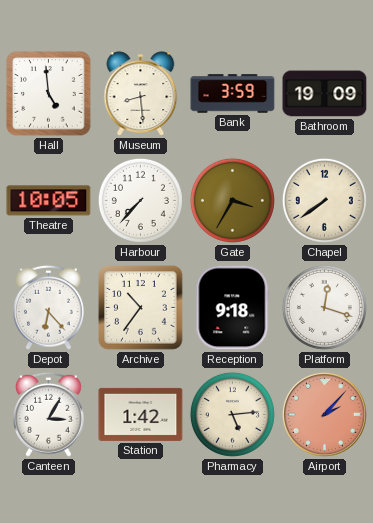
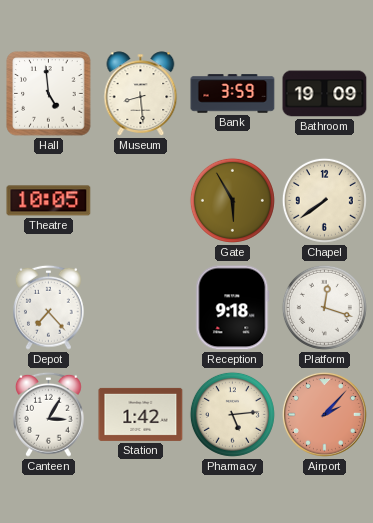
Harbour: 7:37 -> none
Gate: 3:35 -> 5:55
Depot: 6:23 -> 7:23
Archive: 10:36 -> none
